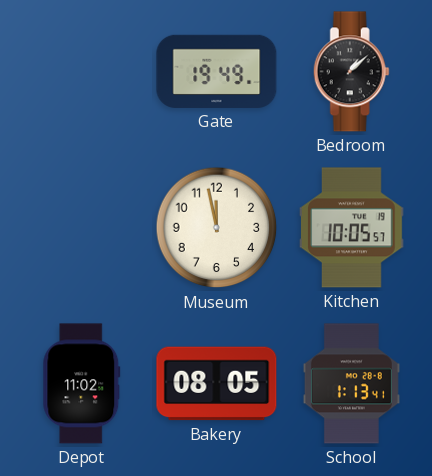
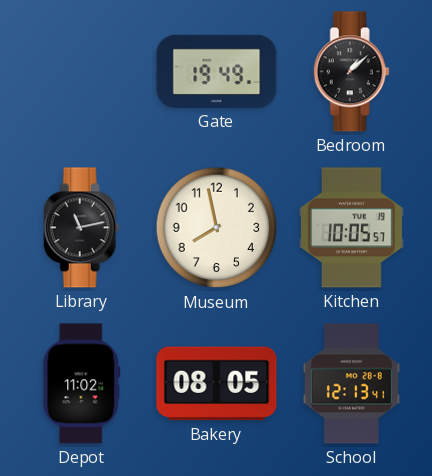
Library: none -> 11:13
Museum: 11:58 -> 7:58
School: 1:13 -> 12:13
